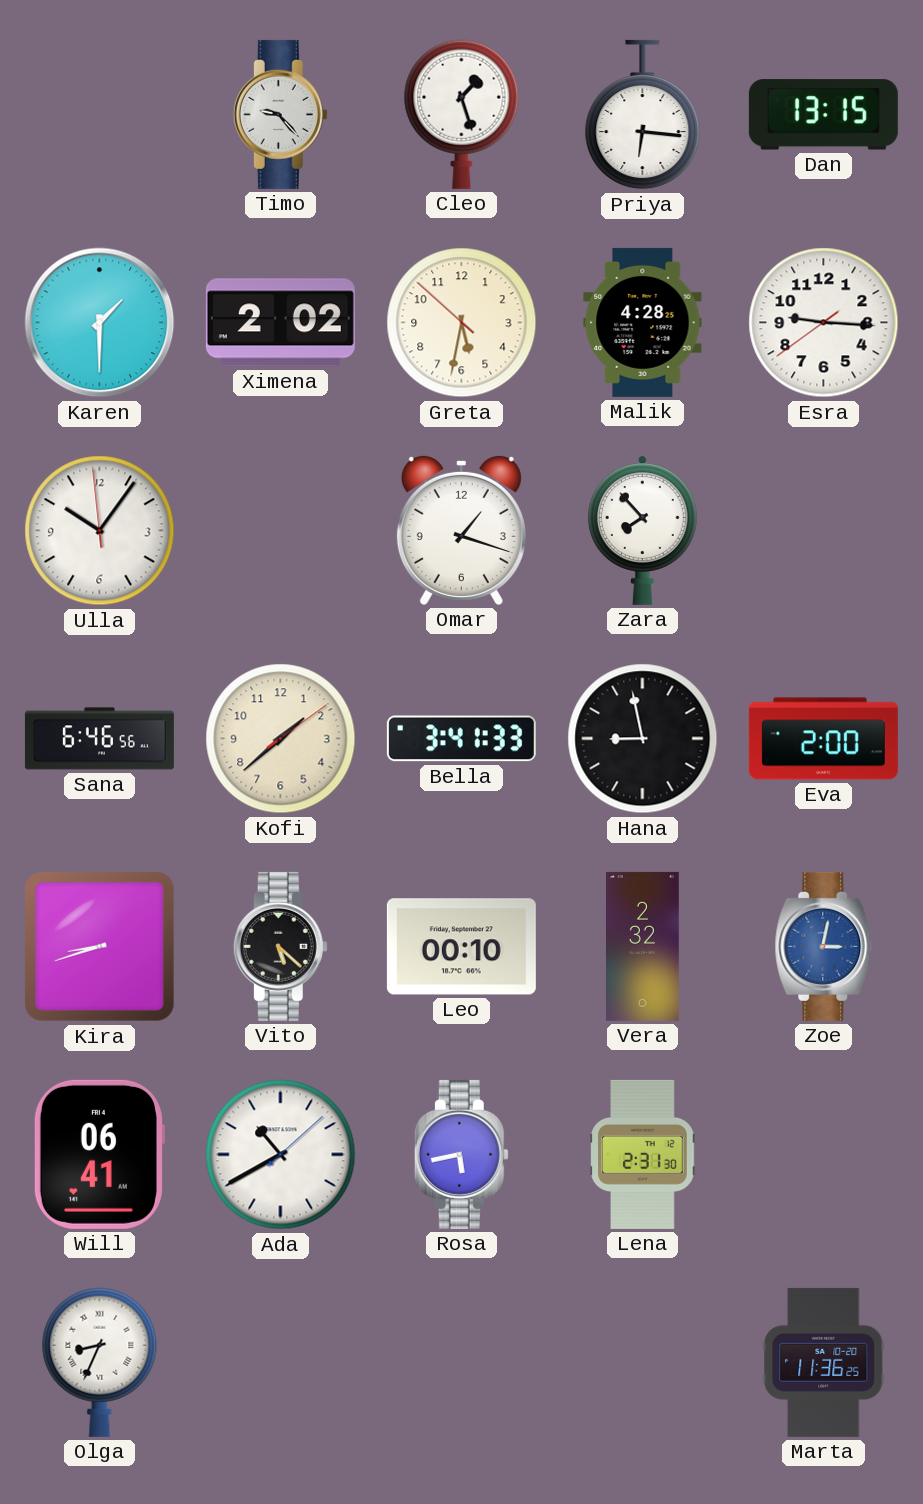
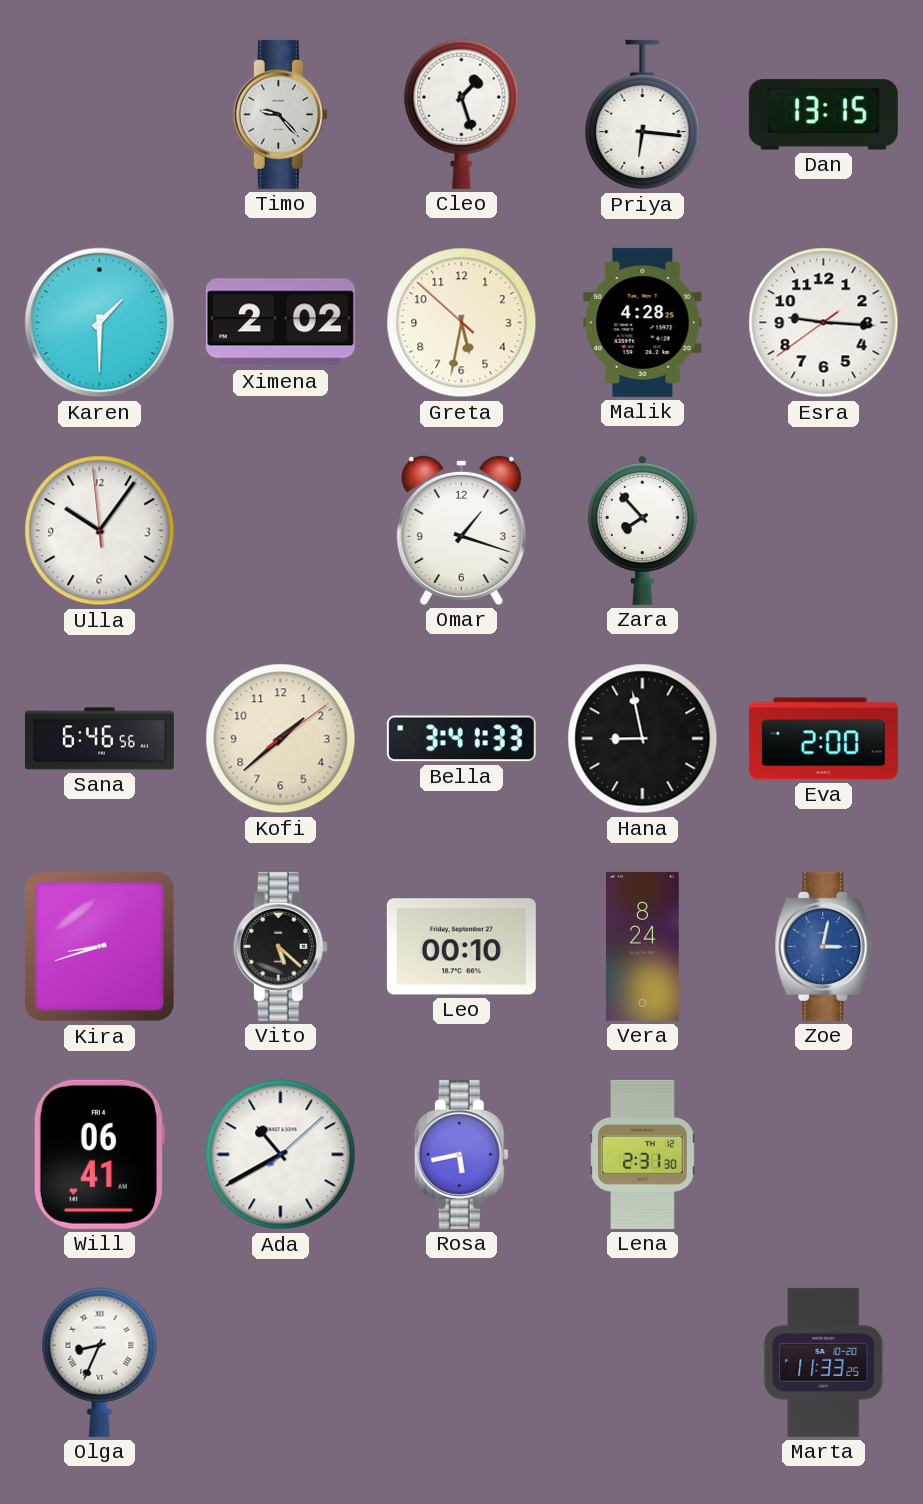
Vera: 2:32 -> 8:24
Marta: 11:36 -> 11:33
